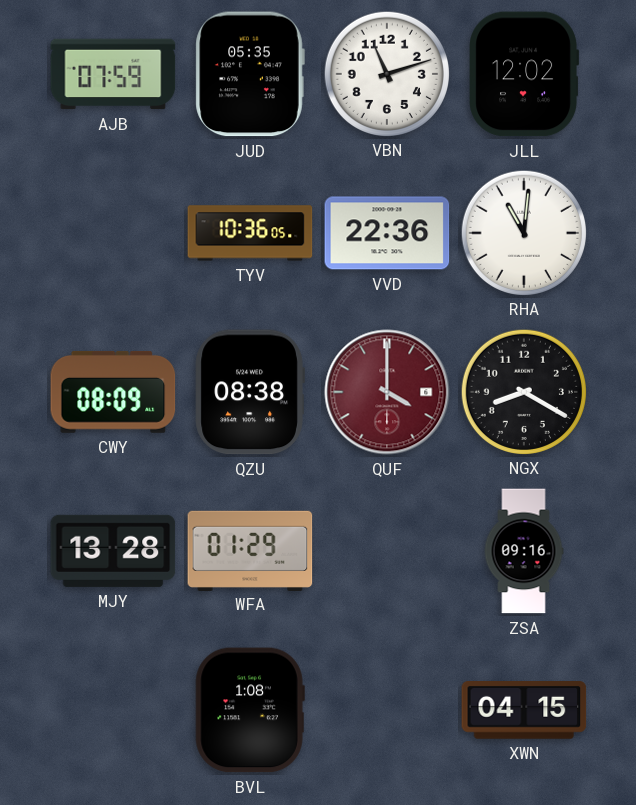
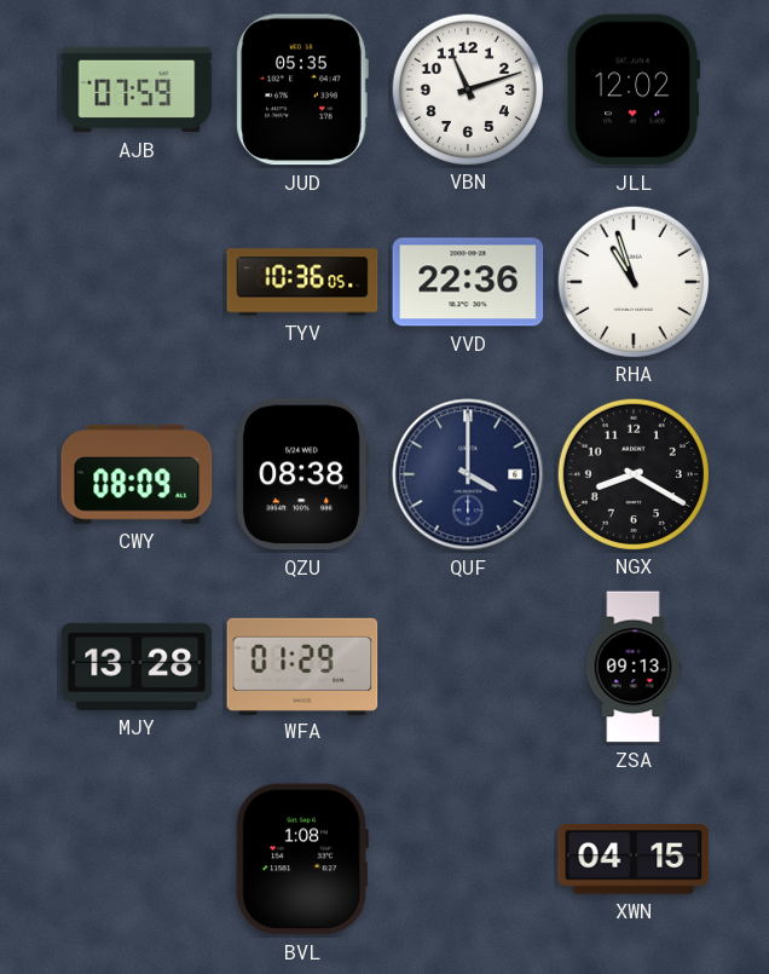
RHA: 11:01 -> 10:57
QUF dial: burgundy -> navy
ZSA: 09:16 -> 09:13
